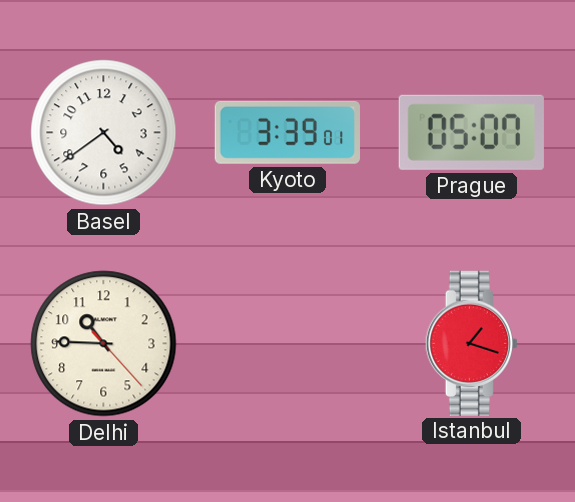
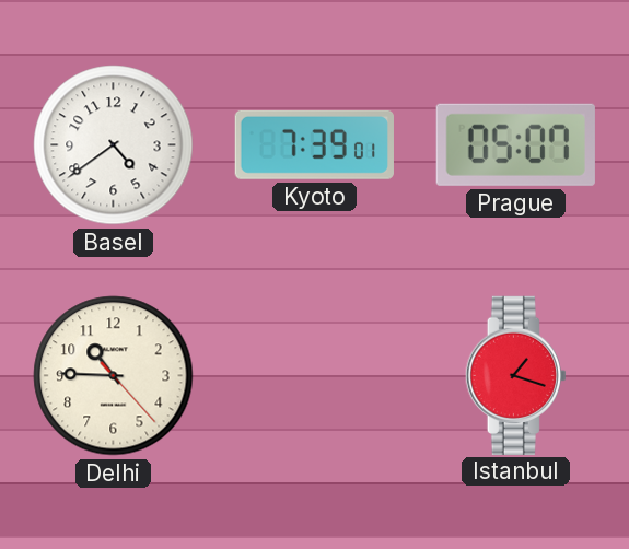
Kyoto: 3:39 -> 7:39
